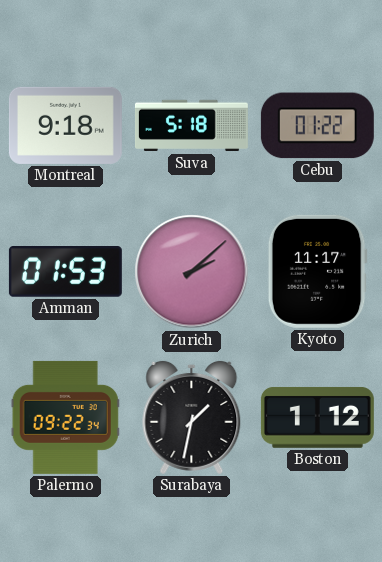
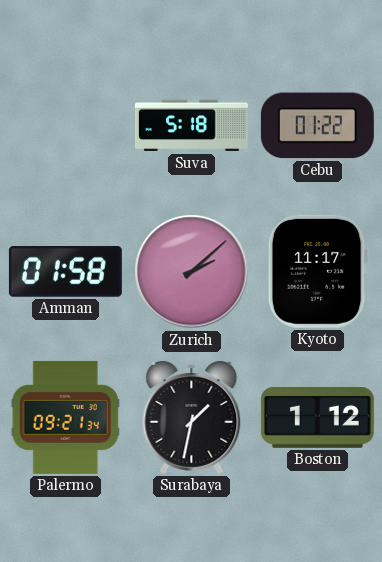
Montreal: 9:18 -> none
Amman: 01:53 -> 01:58
Palermo: 09:22 -> 09:21
